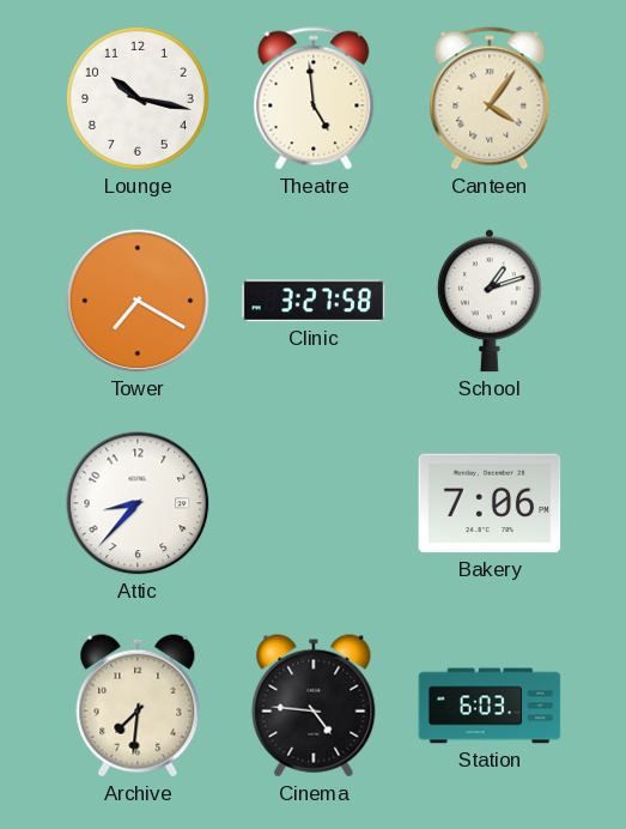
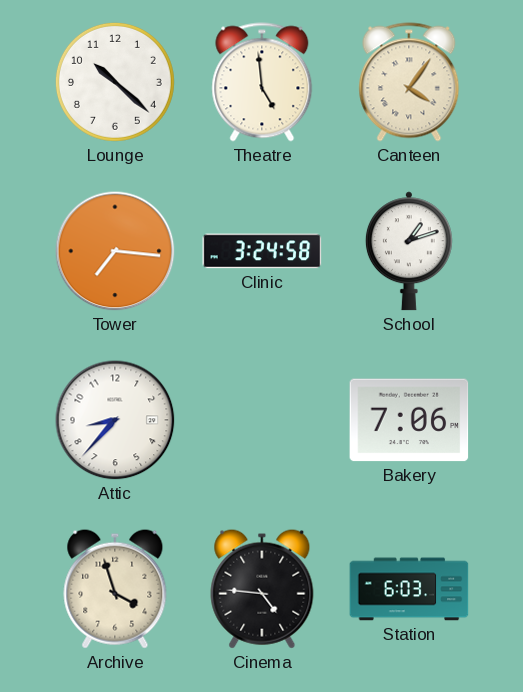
Lounge: 10:17 -> 10:22
Tower: 7:20 -> 7:16
Clinic: 3:27 -> 3:24
Archive: 7:31 -> 3:57
